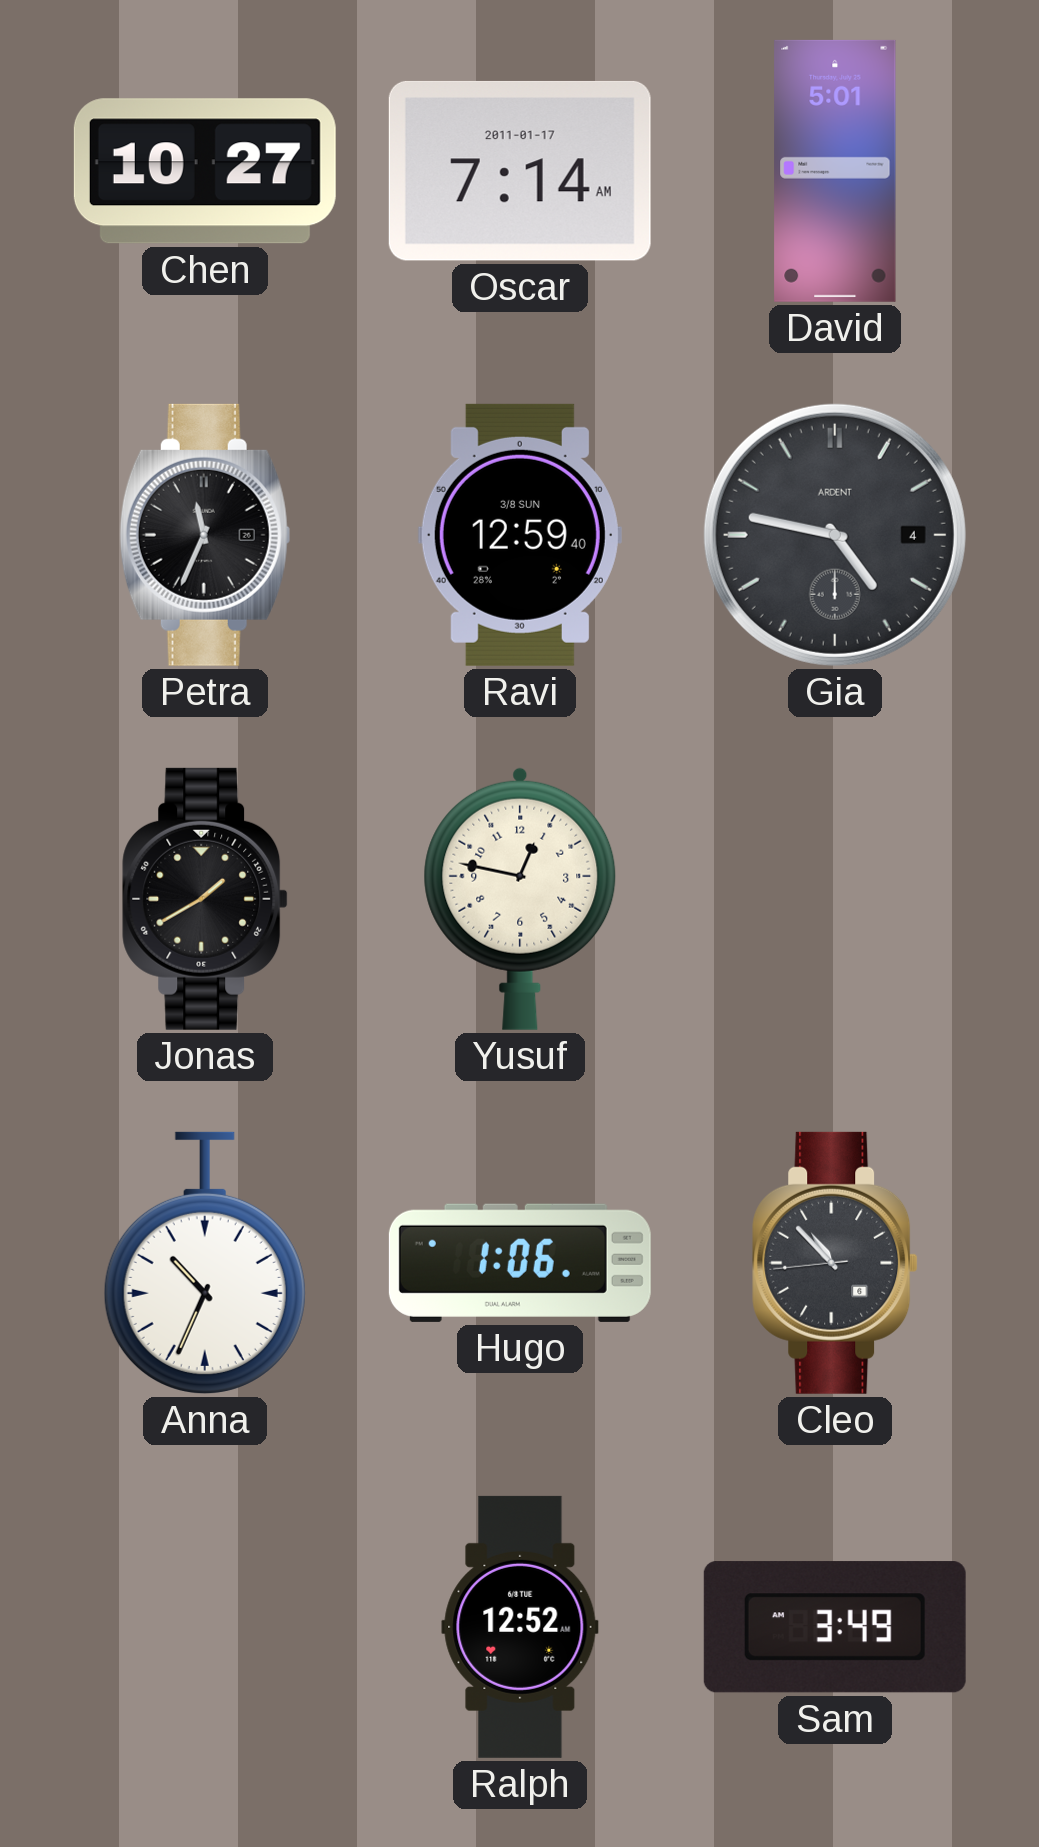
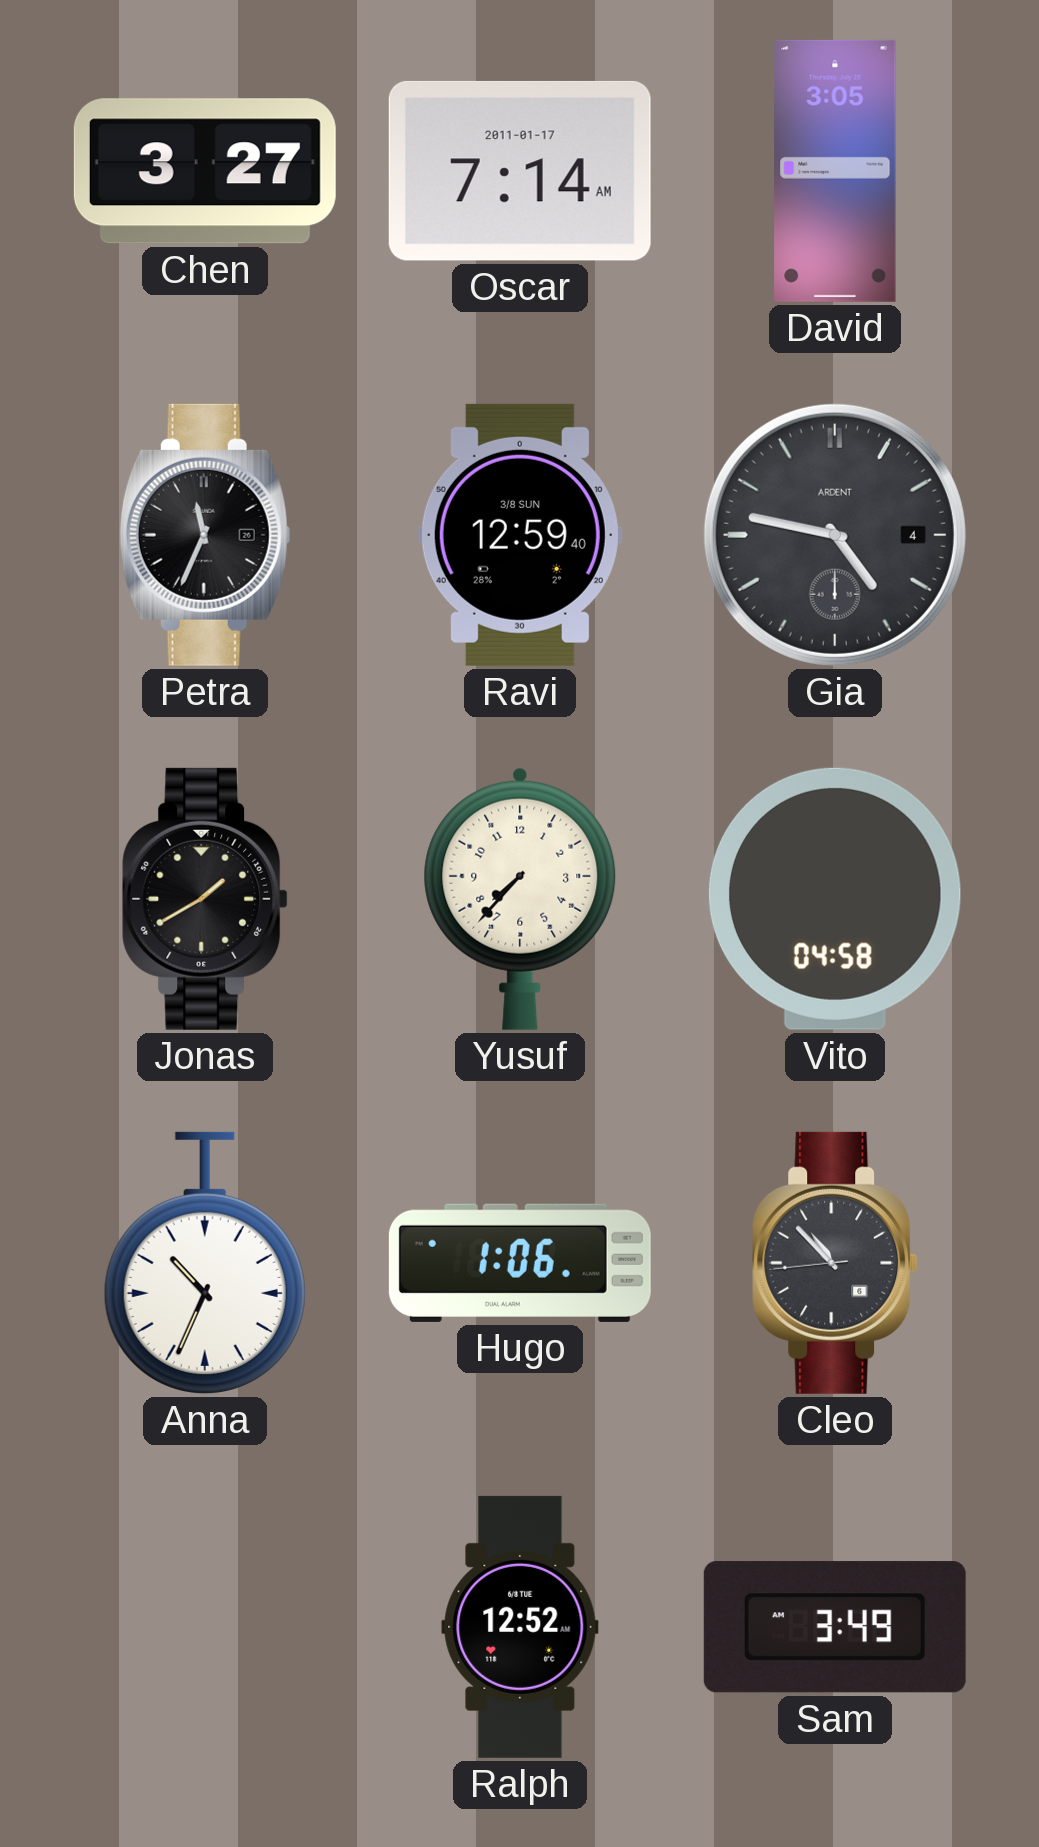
Chen: 10:27 -> 3:27
David: 5:01 -> 3:05
Yusuf: 12:47 -> 7:37
Vito: none -> 04:58
